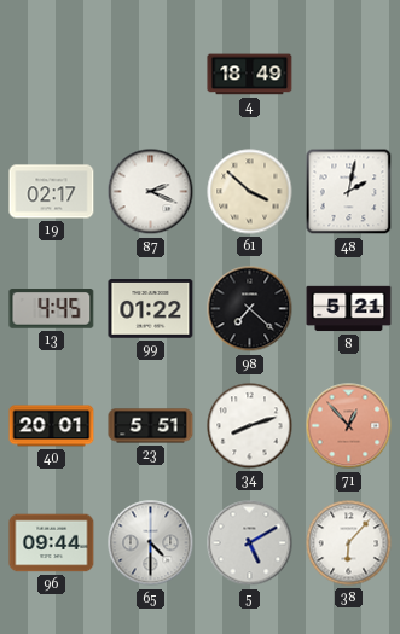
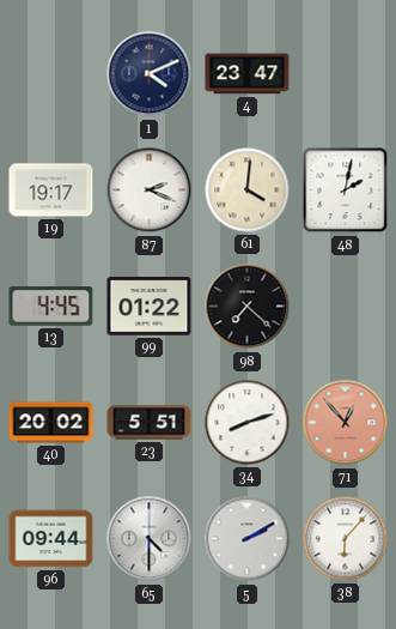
1: none -> 4:11
4: 18:49 -> 23:47
19: 02:17 -> 19:17
61: 3:52 -> 4:01
8: 5:21 -> none
40: 20:01 -> 20:02
5: 5:10 -> 2:10
